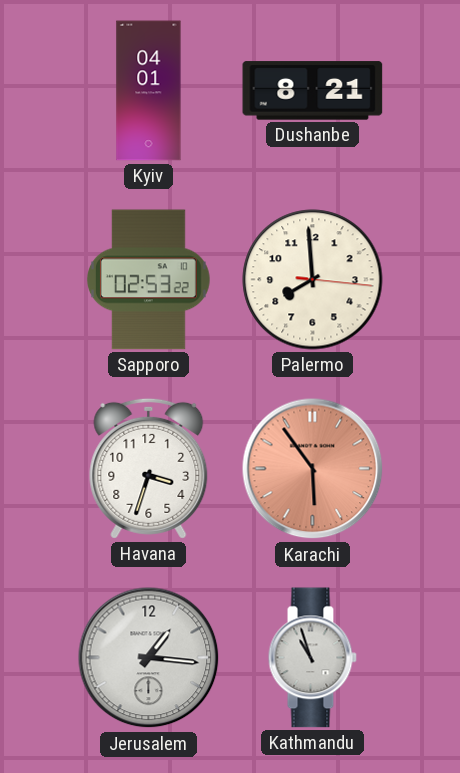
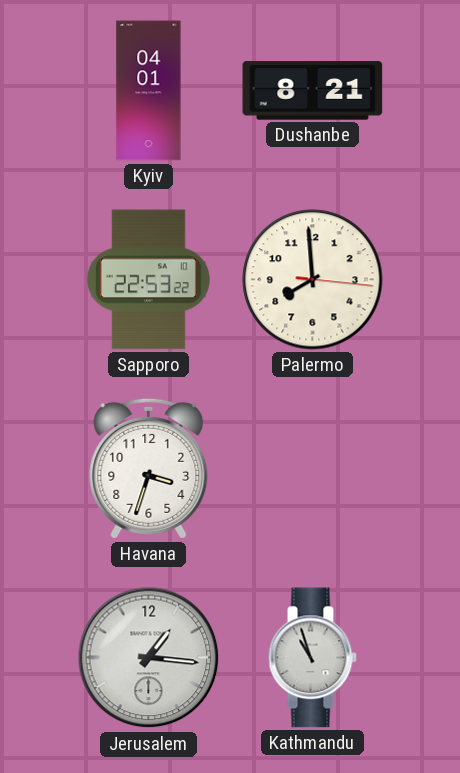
Sapporo: 02:53 -> 22:53
Karachi: 5:54 -> none
